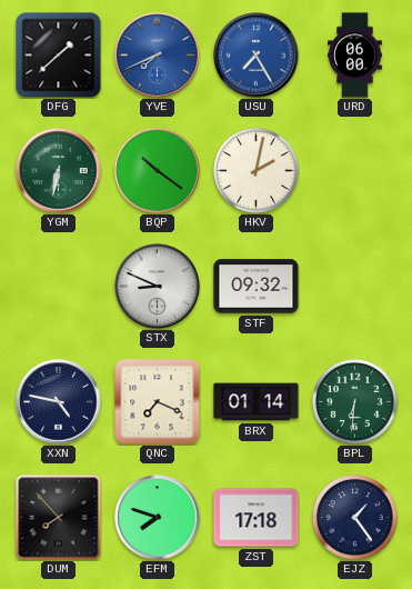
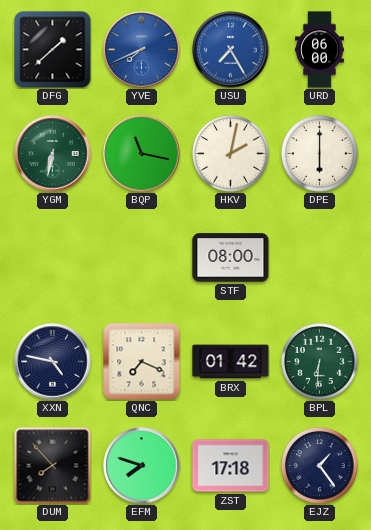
BQP: 10:21 -> 11:17
DPE: none -> 6:00
STX: 8:49 -> none
STF: 09:32 -> 08:00
BRX: 01:14 -> 01:42
